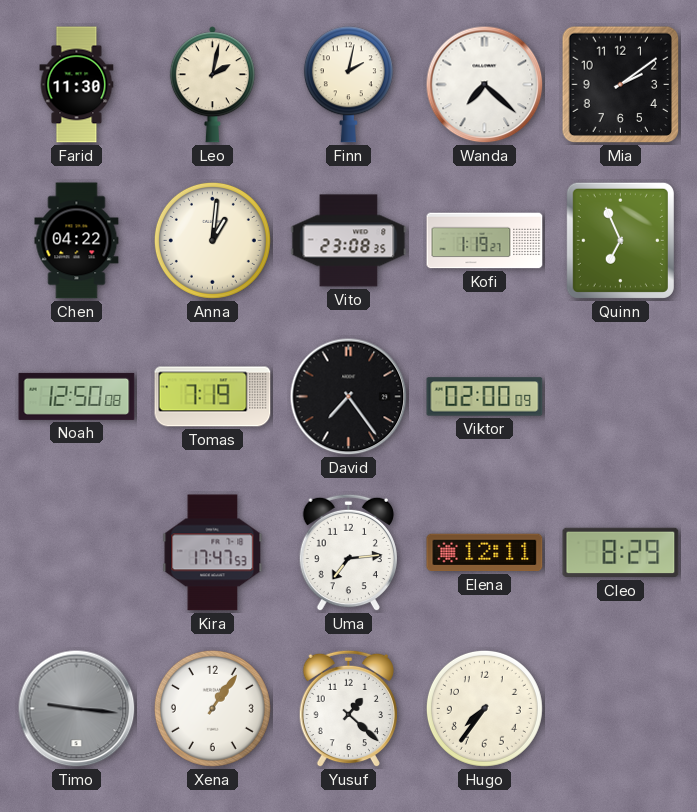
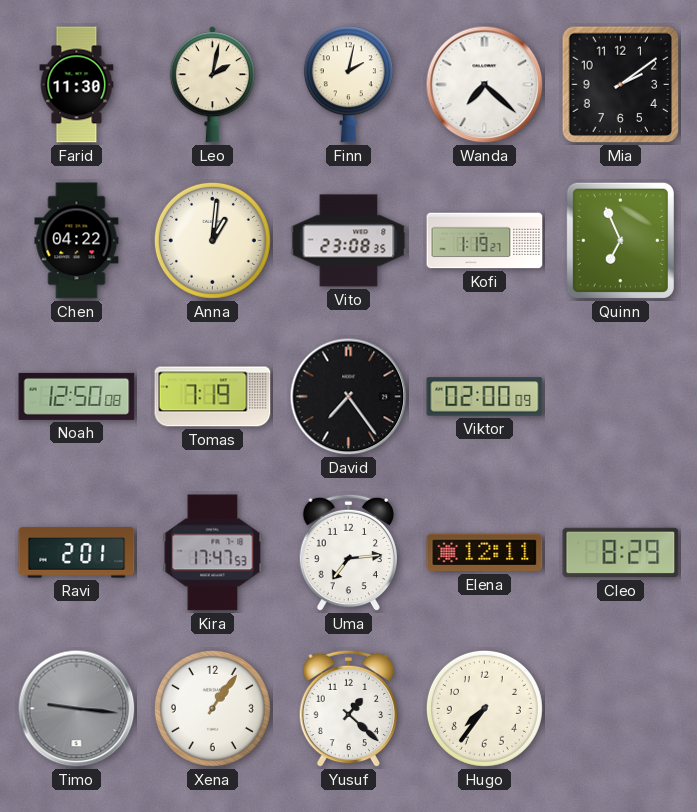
Ravi: none -> 2:01
